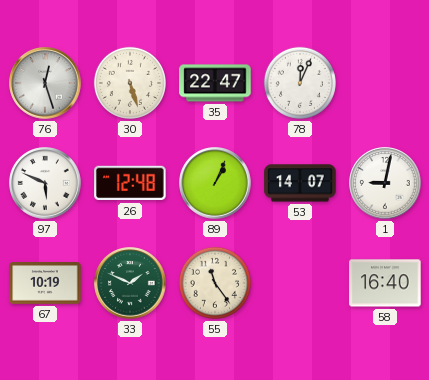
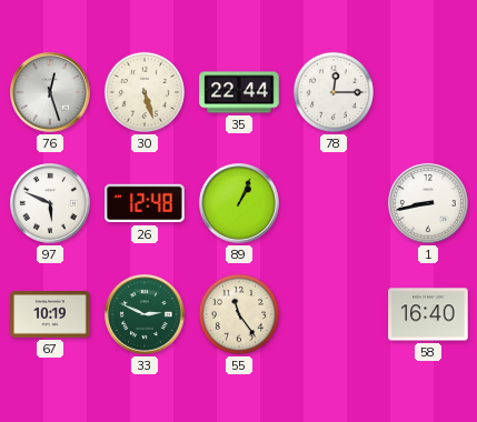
35: 22:47 -> 22:44
78: 12:04 -> 12:15
53: 14:07 -> none
1: 9:02 -> 8:43
33: 1:49 -> 2:49
